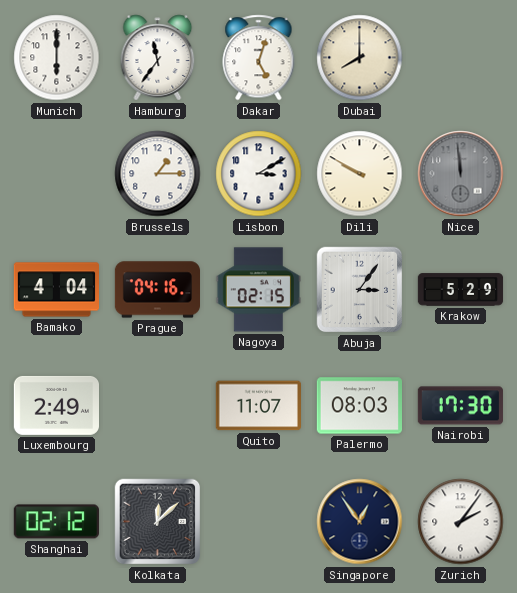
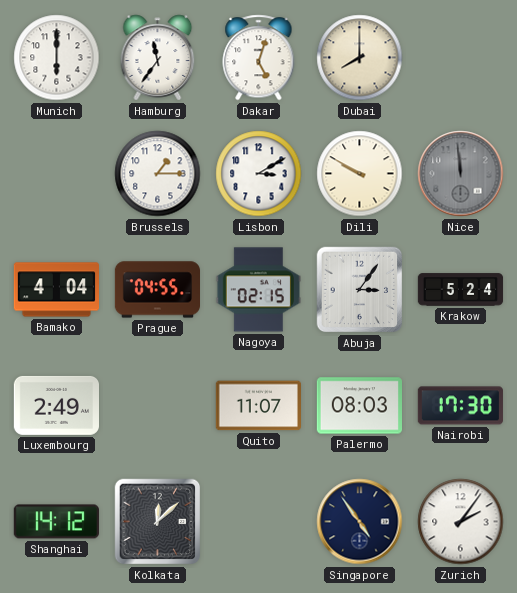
Prague: 04:16 -> 04:55
Krakow: 5:29 -> 5:24
Shanghai: 02:12 -> 14:12
Singapore: 12:54 -> 4:54
